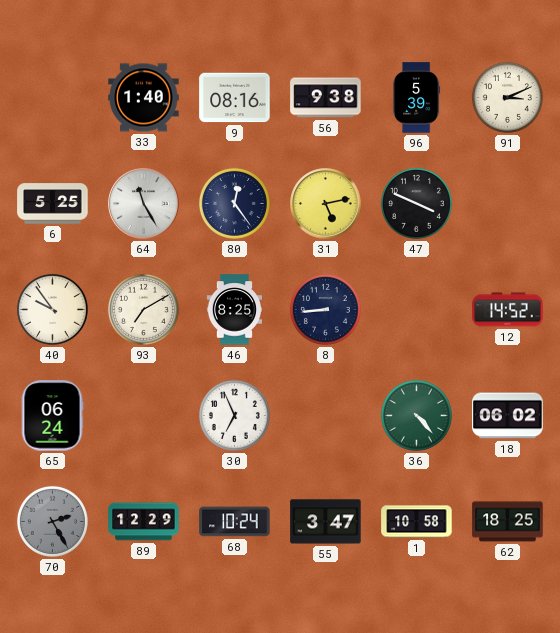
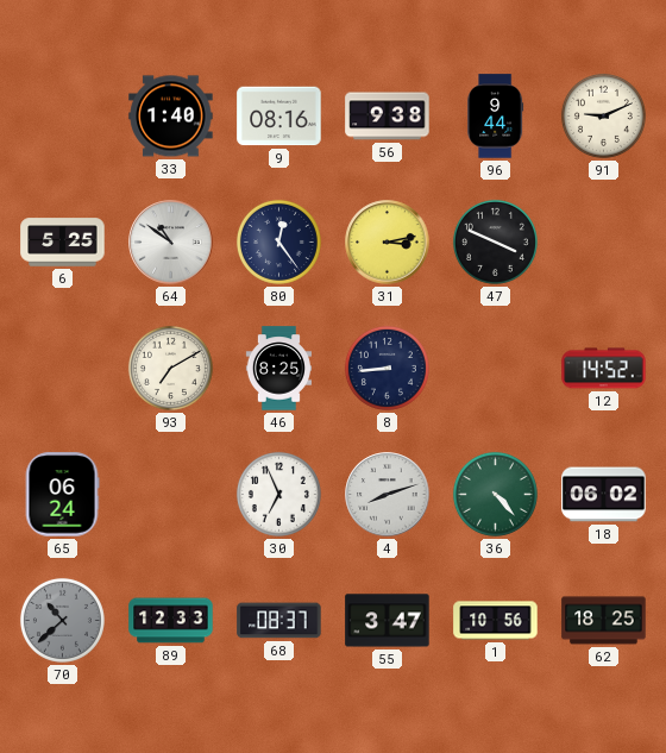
96: 5:39 -> 9:44
91: 3:11 -> 9:11
64: 11:25 -> 10:51
31: 5:13 -> 3:13
40: 9:54 -> none
4: none -> 8:12
70: 2:25 -> 10:38
89: 12:29 -> 12:33
68: 10:24 -> 08:37
1: 10:58 -> 10:56
